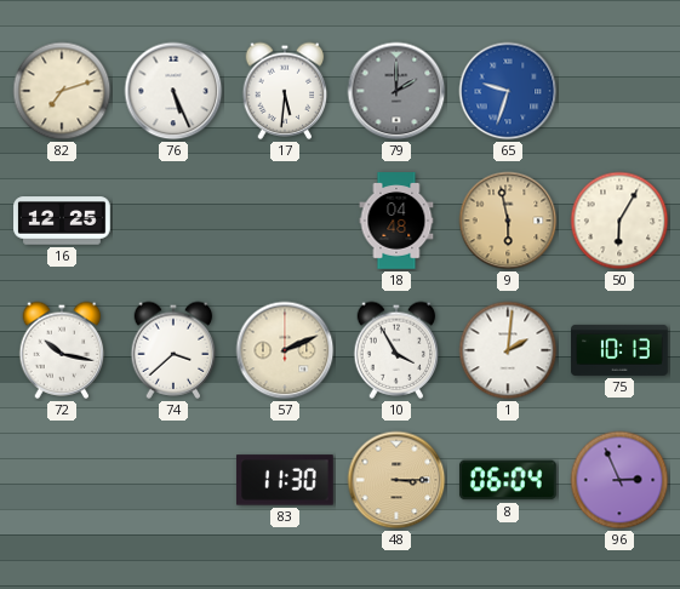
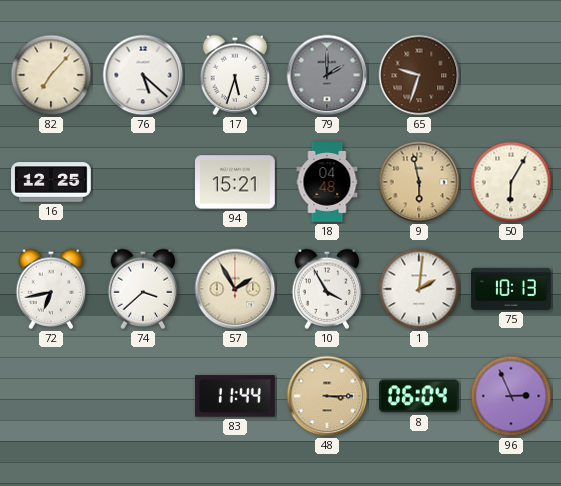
82: 7:12 -> 7:07
76: 5:26 -> 5:22
17: 5:31 -> 5:33
65 dial: blue -> brown
94: none -> 15:21
72: 10:17 -> 6:43
57: 2:11 -> 1:55
83: 11:30 -> 11:44
